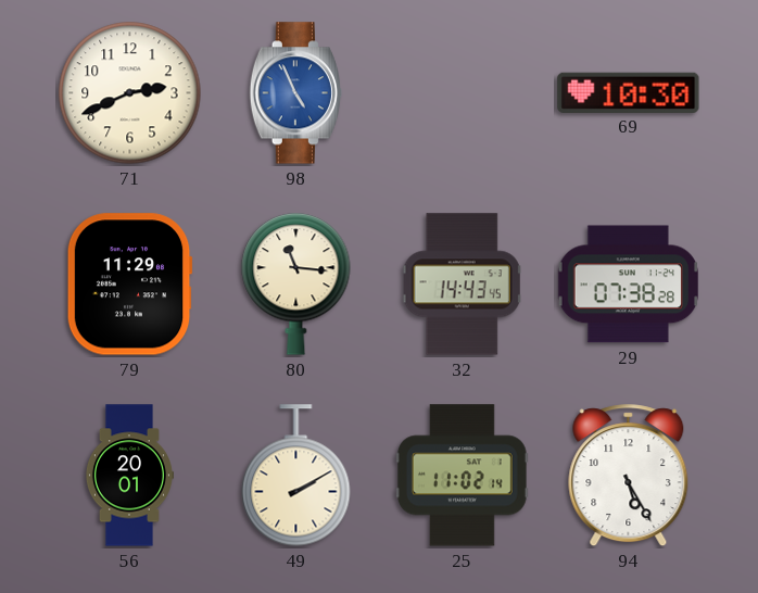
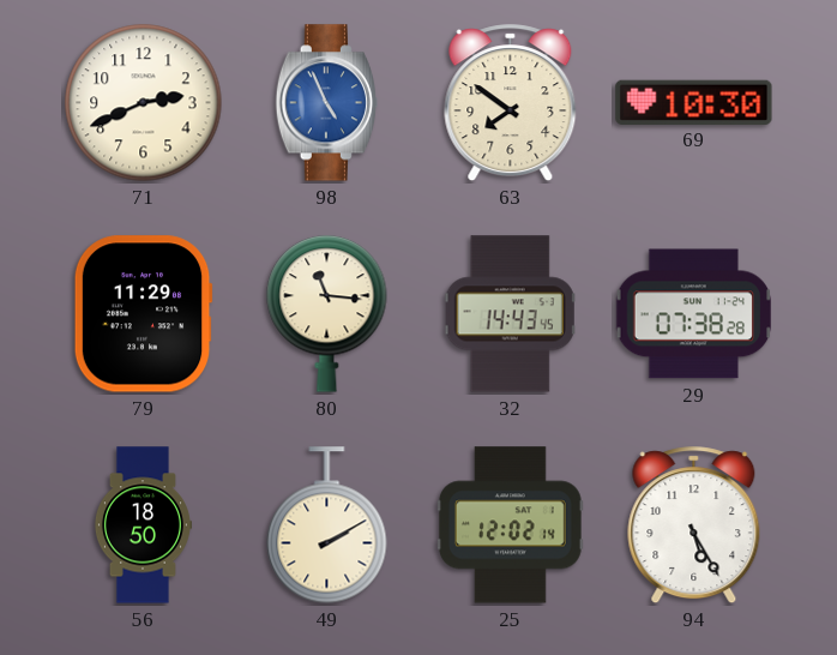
63: none -> 7:51
56: 20:01 -> 18:50
25: 11:02 -> 12:02
